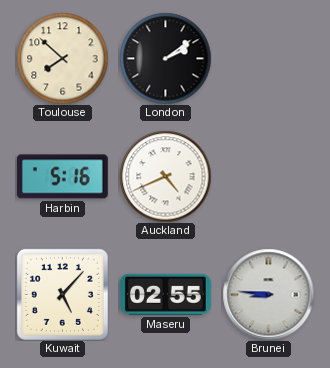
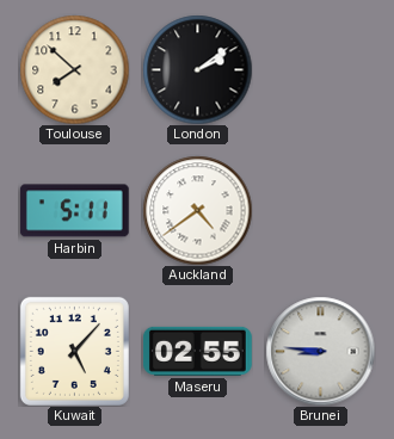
Harbin: 5:16 -> 5:11
Auckland: 4:41 -> 4:39
